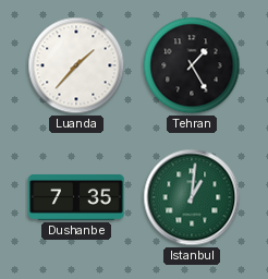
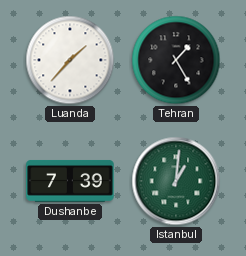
Dushanbe: 7:35 -> 7:39
